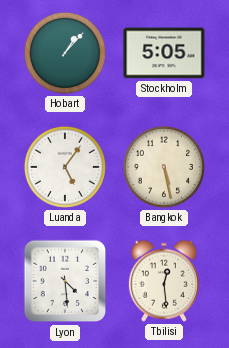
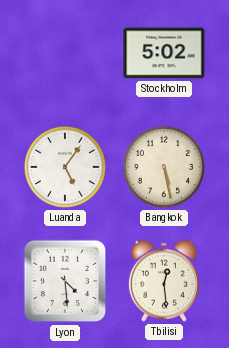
Hobart: 1:07 -> none
Stockholm: 5:05 -> 5:02
